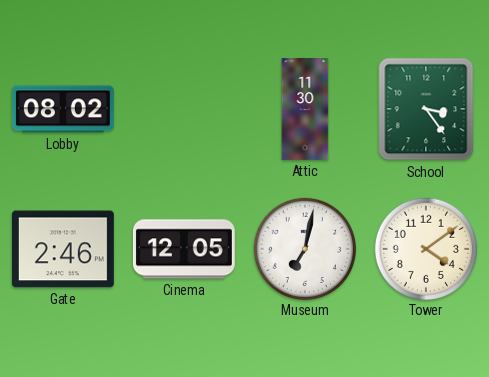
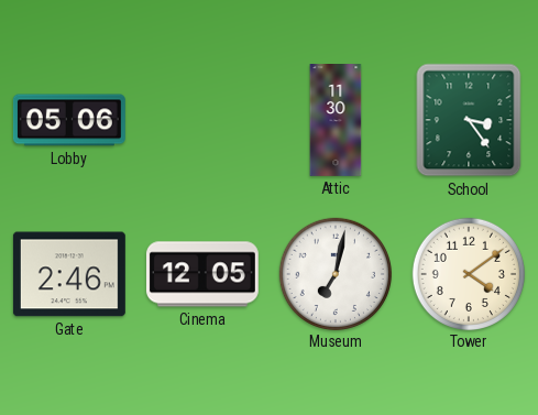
Lobby: 08:02 -> 05:06
